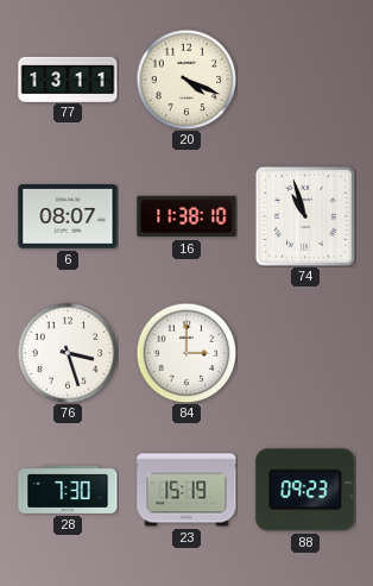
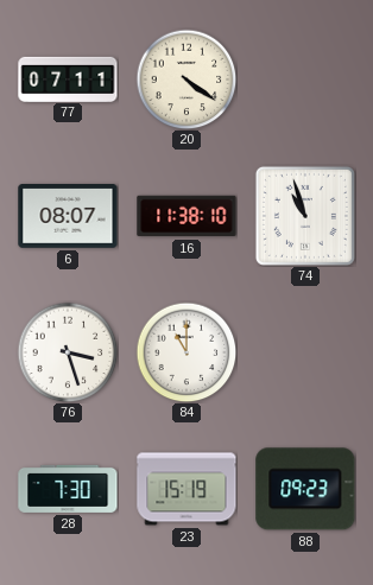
77: 13:11 -> 07:11
20: 4:19 -> 4:21
84: 3:00 -> 11:00
